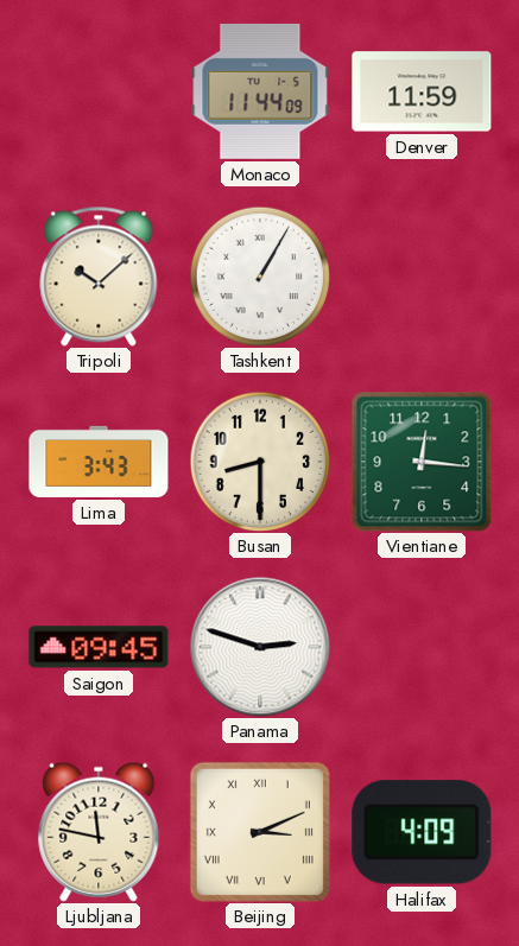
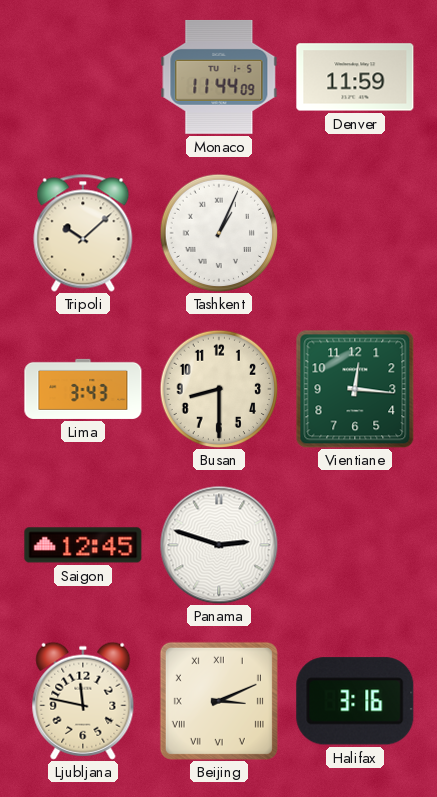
Tashkent: 1:05 -> 1:04
Saigon: 09:45 -> 12:45
Halifax: 4:09 -> 3:16
